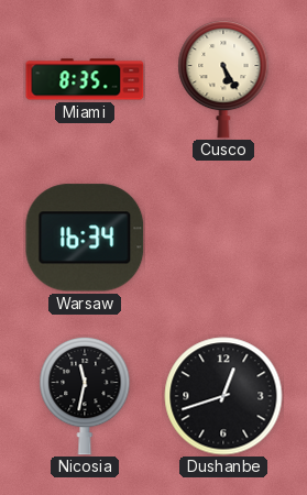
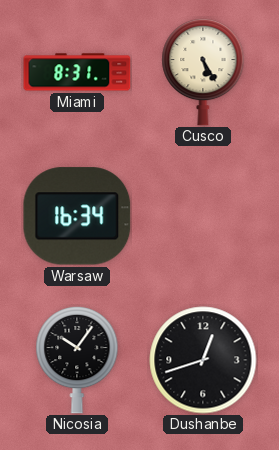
Miami: 8:35 -> 8:31
Nicosia: 11:32 -> 10:06
